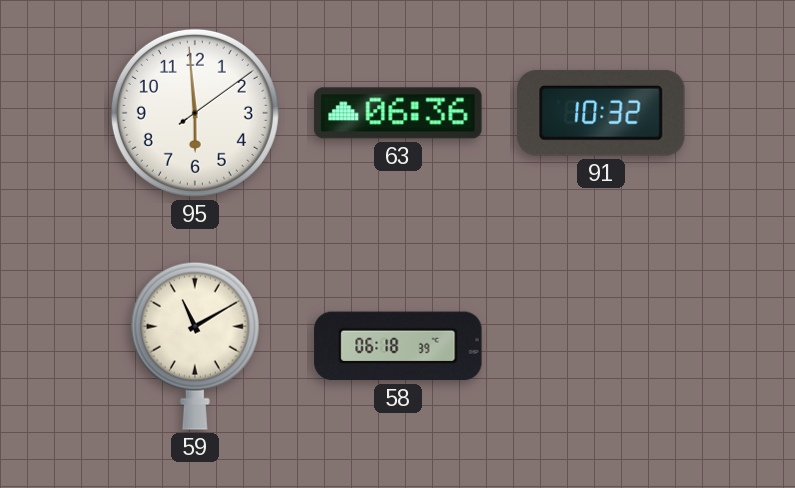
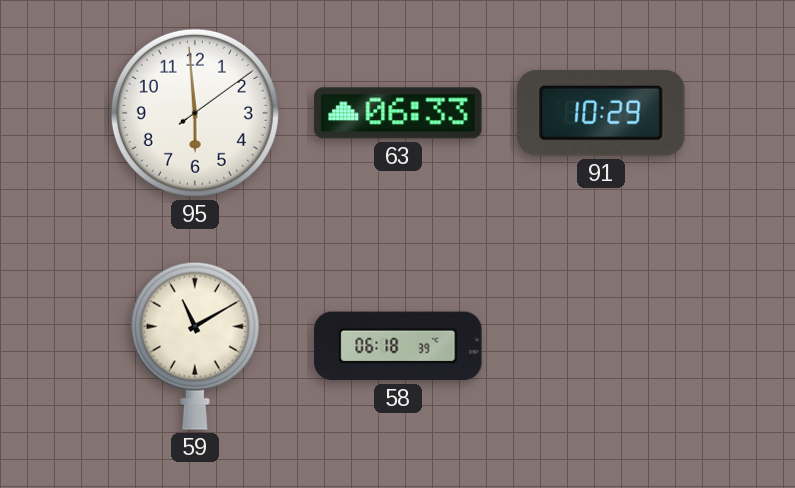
63: 06:36 -> 06:33
91: 10:32 -> 10:29
